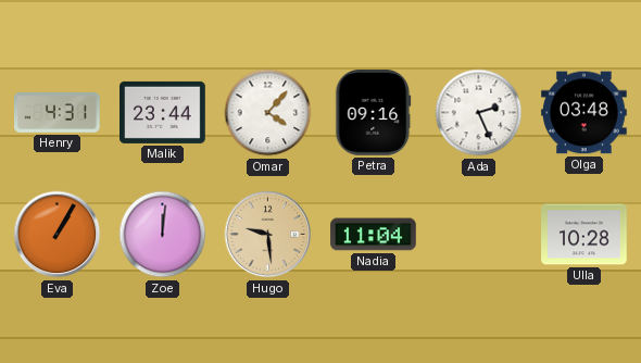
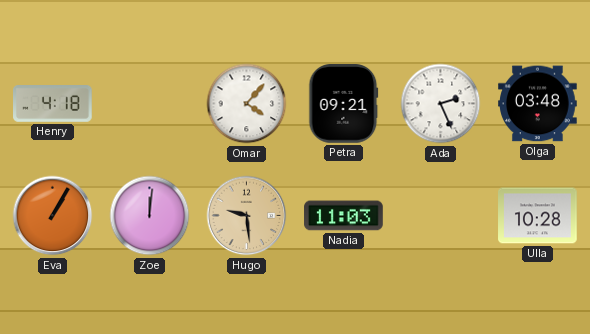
Henry: 4:31 -> 4:18
Malik: 23:44 -> none
Petra: 09:16 -> 09:21
Nadia: 11:04 -> 11:03
